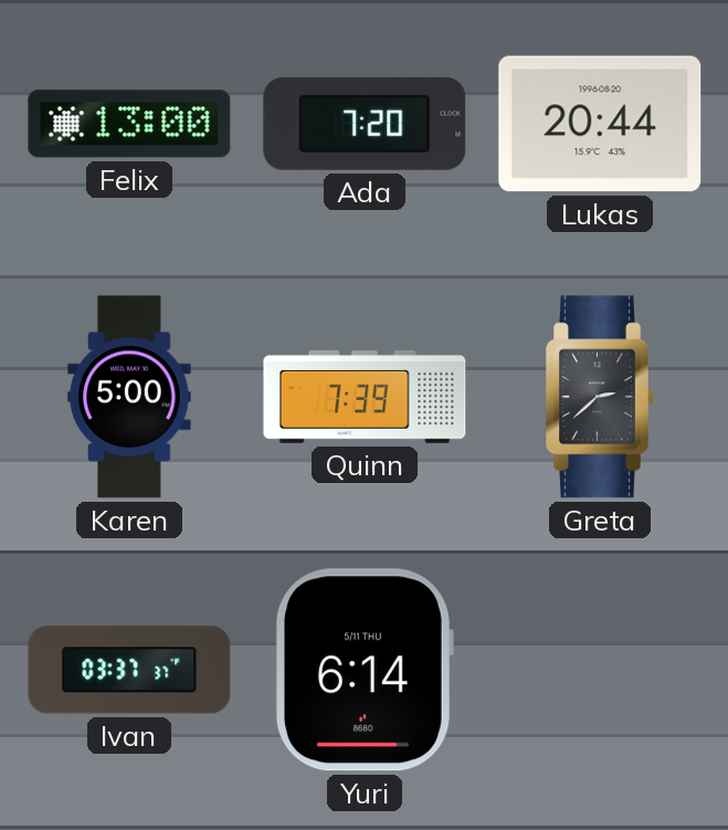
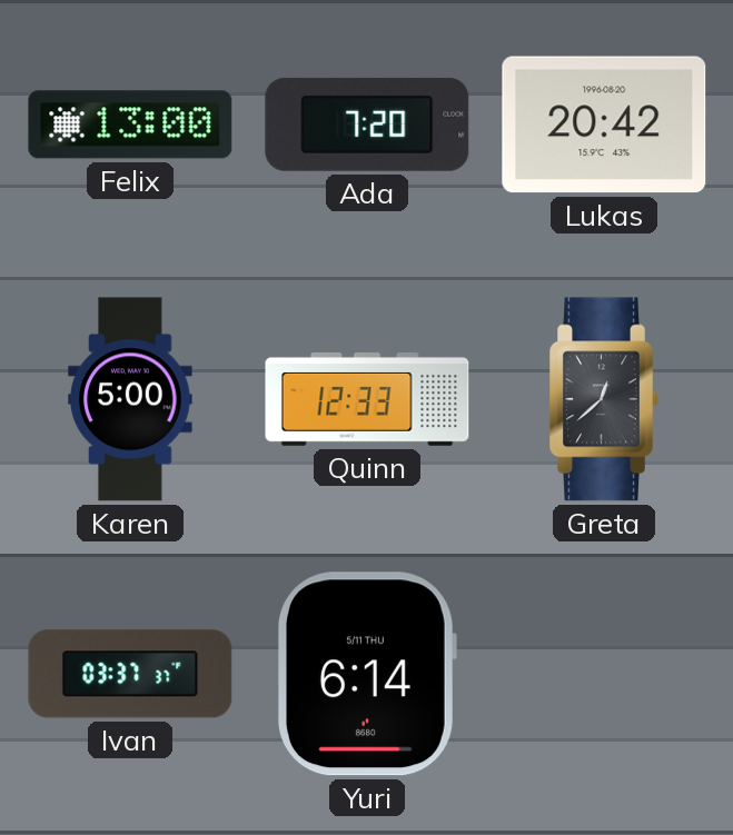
Lukas: 20:44 -> 20:42
Quinn: 7:39 -> 12:33
Greta: 2:38 -> 12:38
